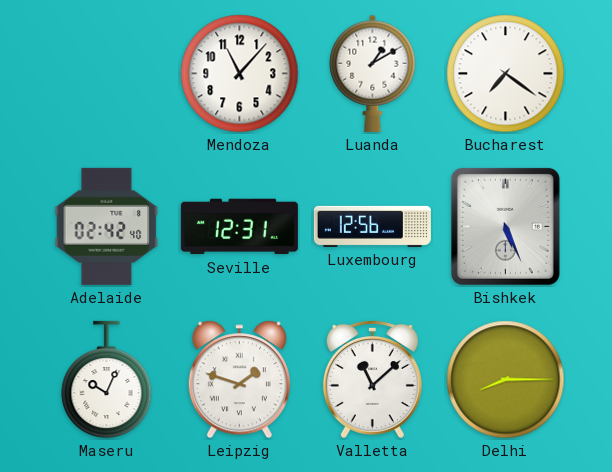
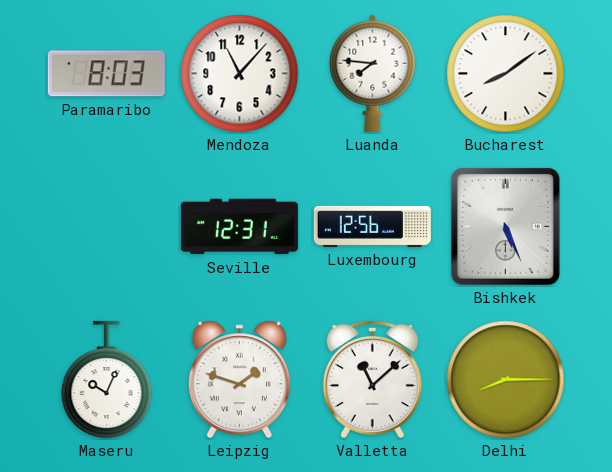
Paramaribo: none -> 8:03
Luanda: 1:10 -> 7:46
Bucharest: 7:21 -> 8:09
Adelaide: 02:42 -> none
